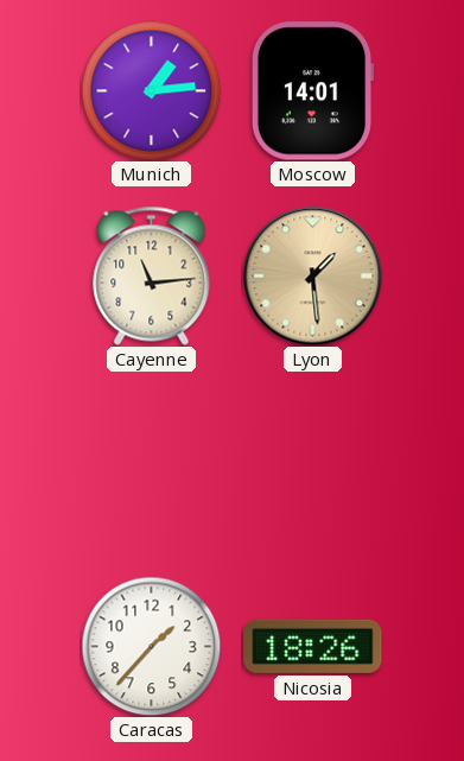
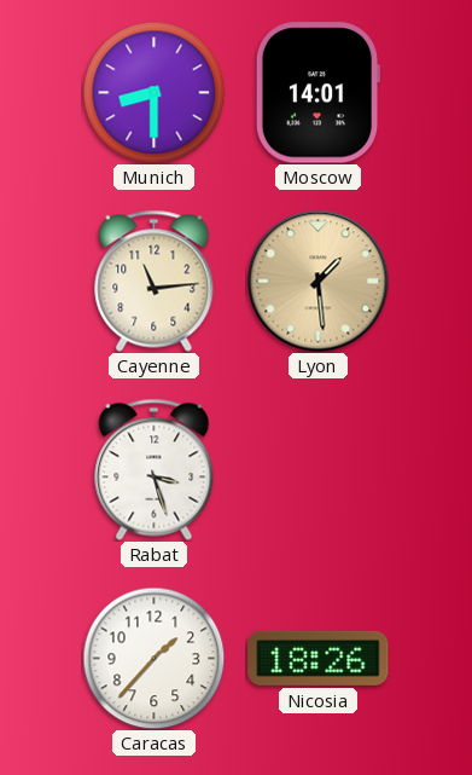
Munich: 1:14 -> 8:30
Rabat: none -> 3:27
